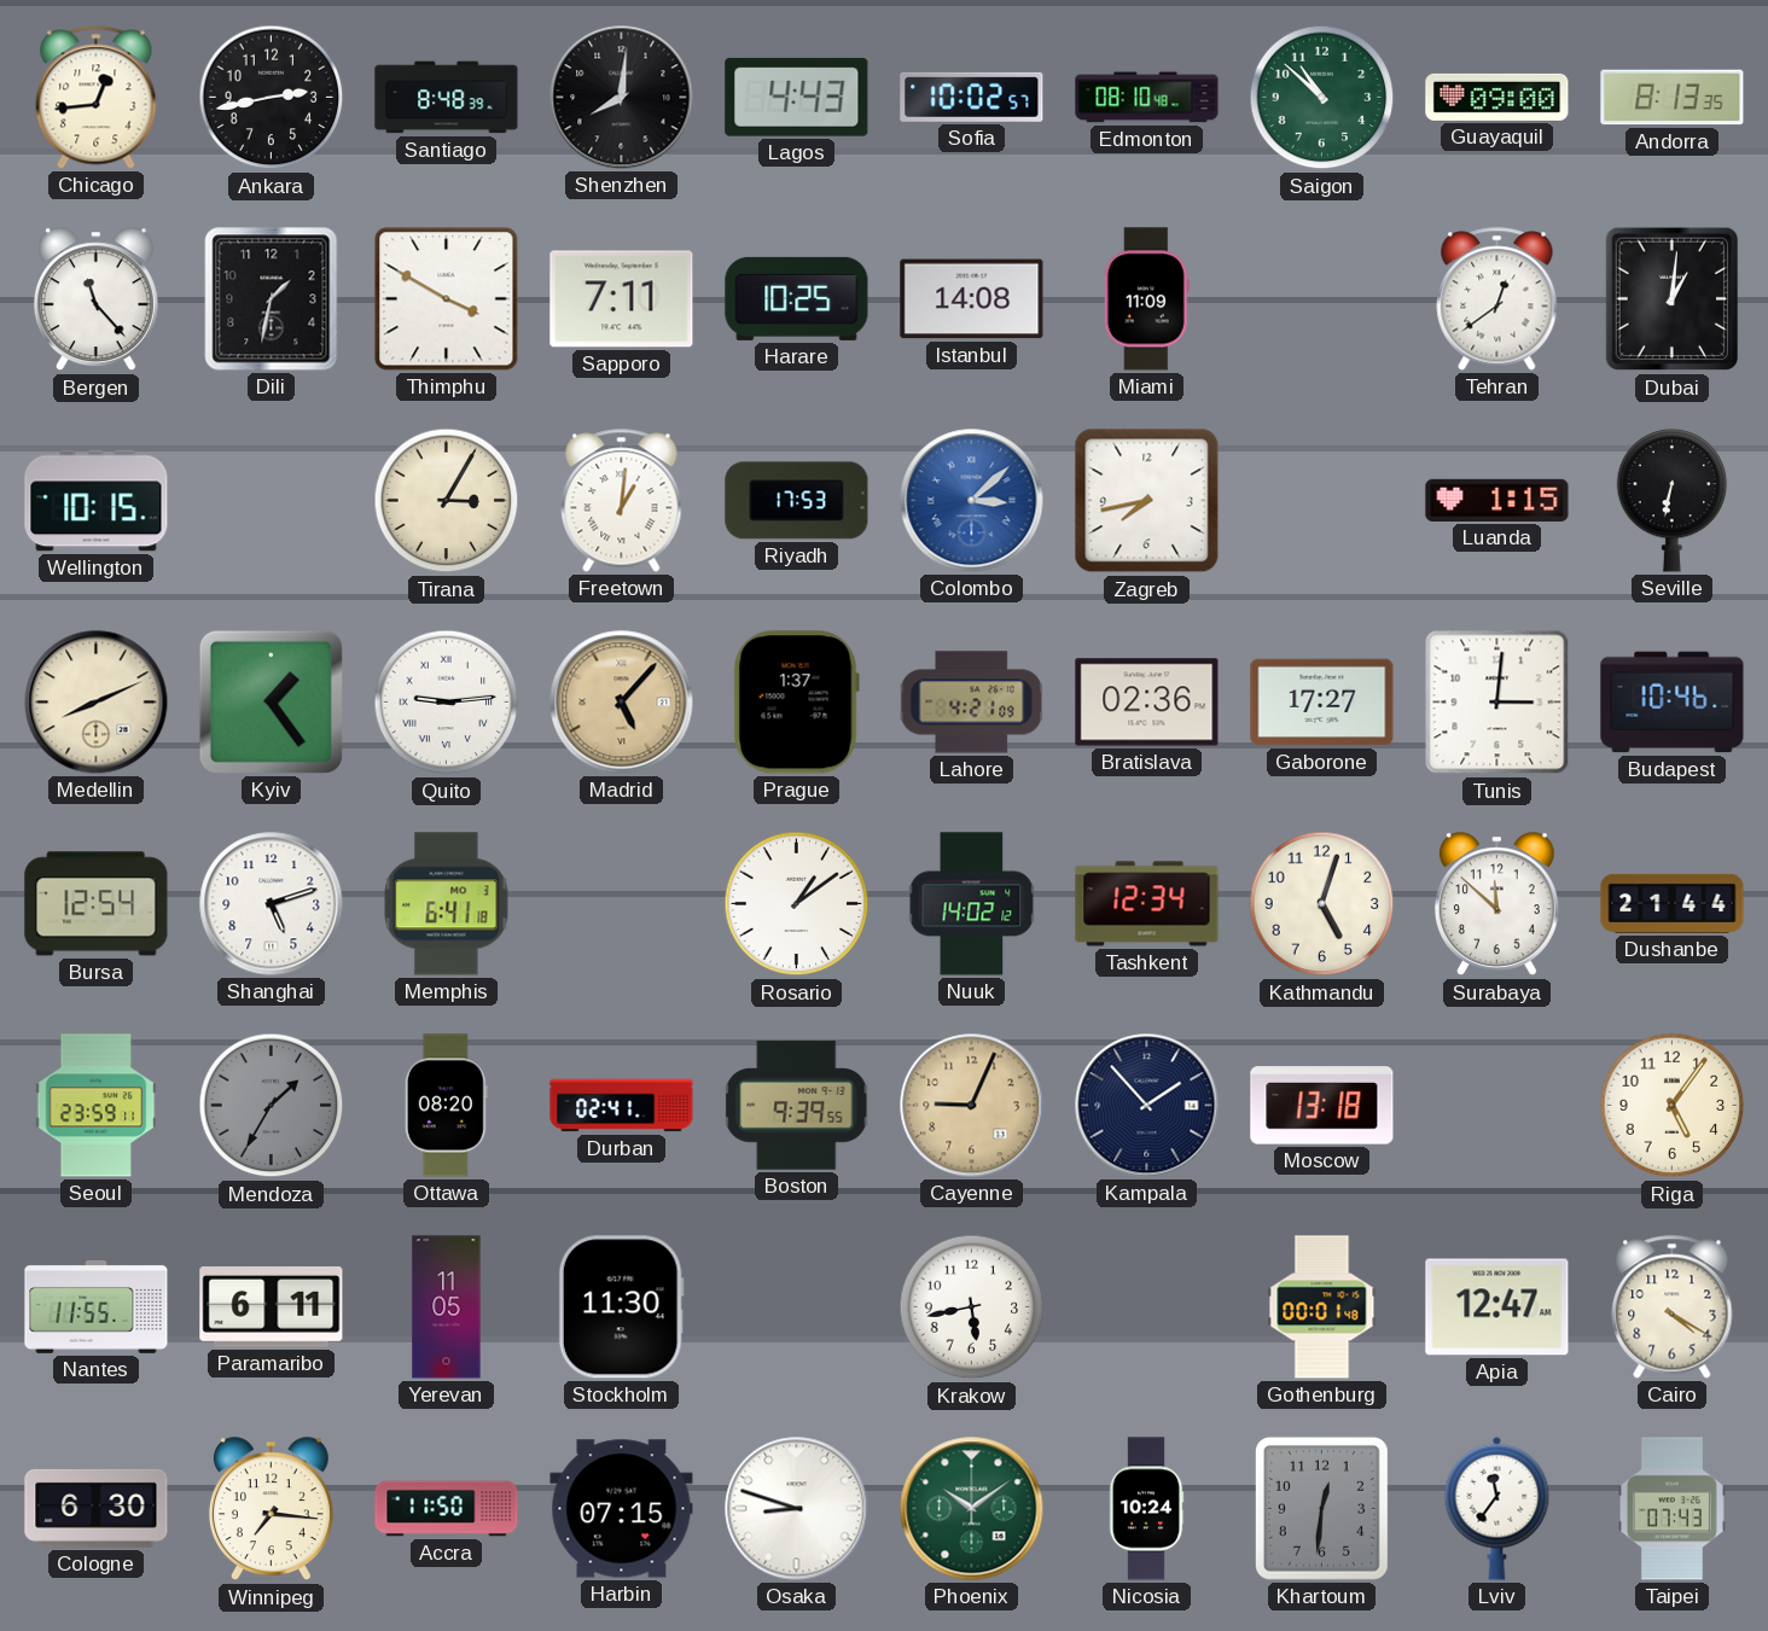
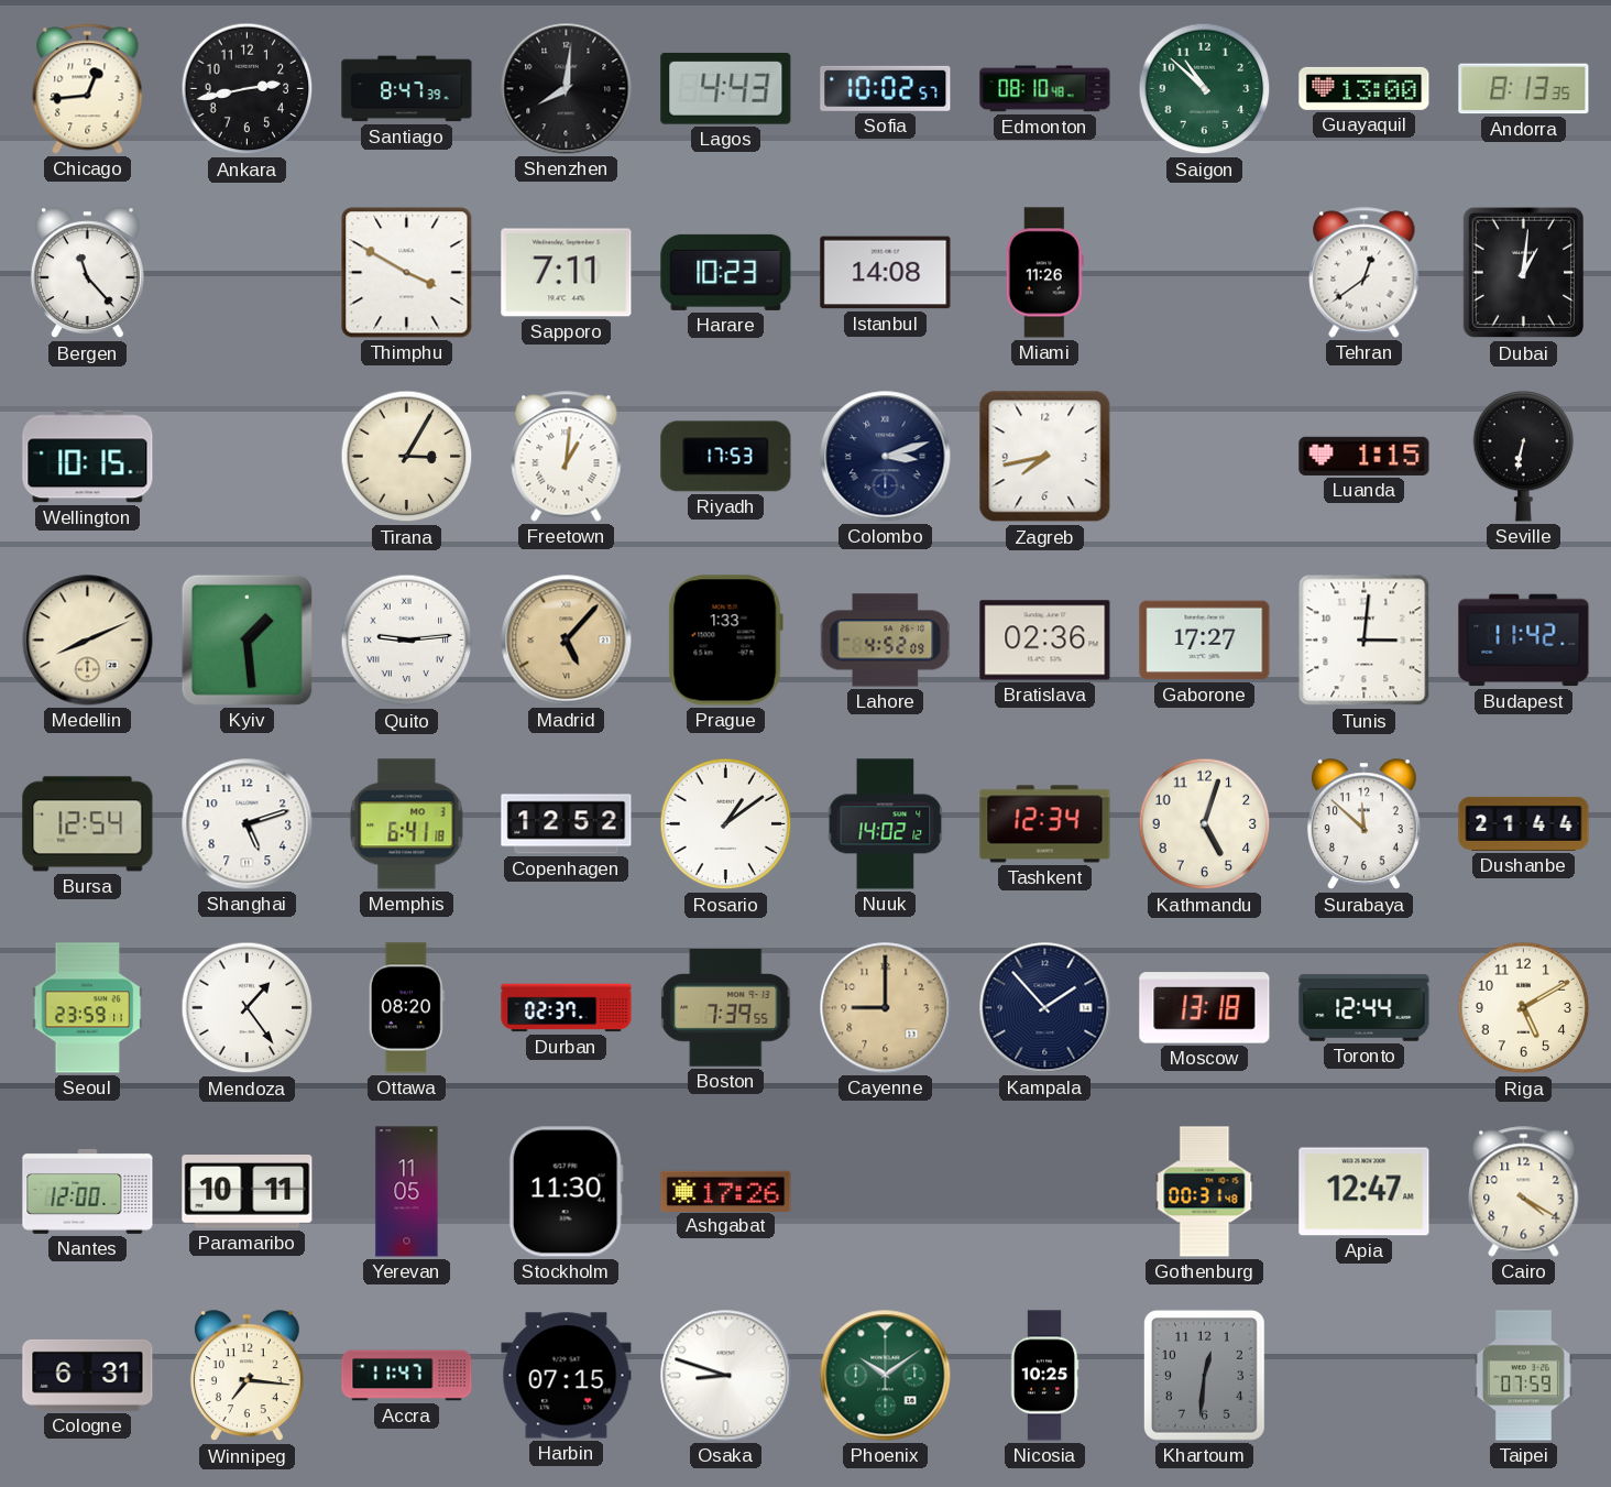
Santiago: 8:48 -> 8:47
Guayaquil: 09:00 -> 13:00
Dili: 1:32 -> none
Harare: 10:25 -> 10:23
Miami: 11:09 -> 11:26
Colombo: 3:08 -> 3:12
Colombo dial: blue -> navy
Kyiv: 1:24 -> 1:29
Prague: 1:37 -> 1:33
Lahore: 4:21 -> 4:52
Budapest: 10:46 -> 11:42
Copenhagen: none -> 12:52
Mendoza: 1:35 -> 1:24
Mendoza dial: grey -> white
Durban: 02:41 -> 02:37
Boston: 9:39 -> 7:39
Cayenne: 9:04 -> 9:00
Toronto: none -> 12:44
Riga: 5:06 -> 5:10
Nantes: 11:55 -> 12:00
Paramaribo: 6:11 -> 10:11
Ashgabat: none -> 17:26
Krakow: 5:43 -> none
Gothenburg: 00:01 -> 00:31
Cologne: 6:30 -> 6:31
Accra: 11:50 -> 11:47
Nicosia: 10:24 -> 10:25
Lviv: 11:36 -> none
Taipei: 07:43 -> 07:59
